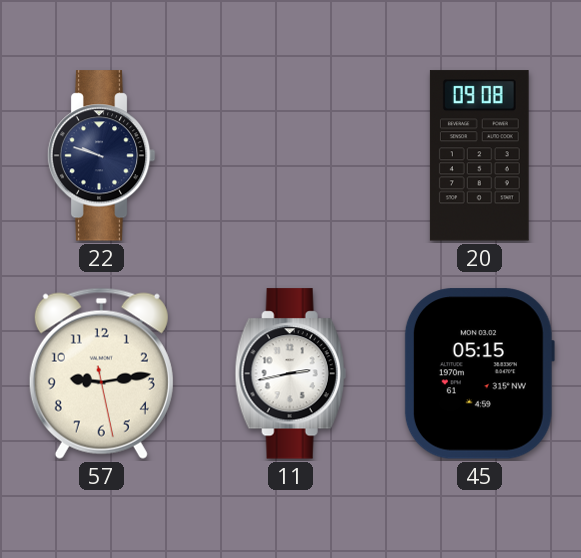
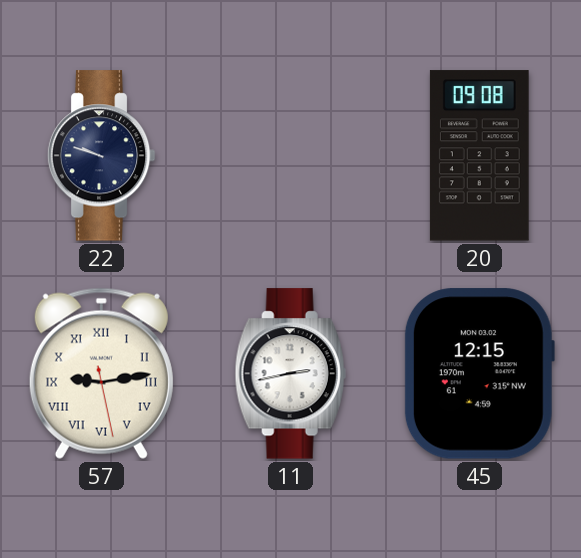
57 numerals: Arabic -> Roman
45: 05:15 -> 12:15
